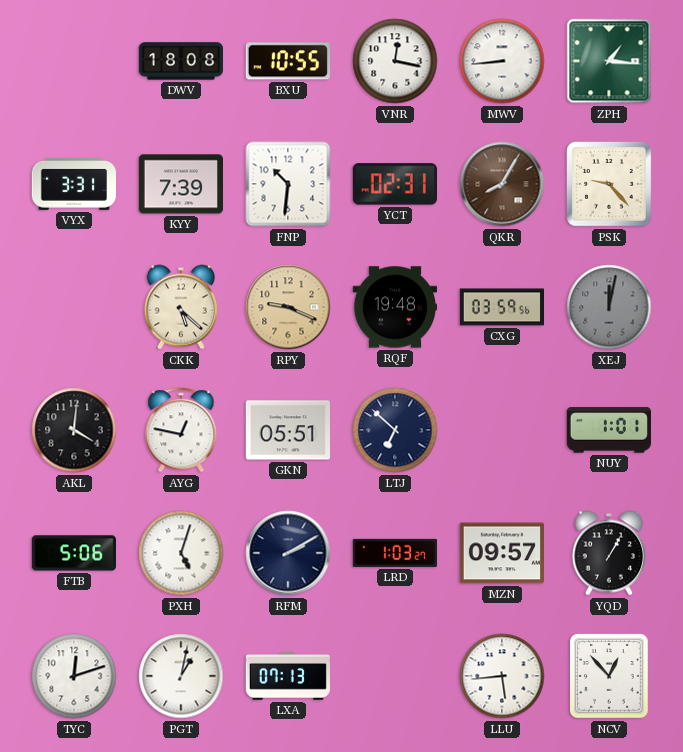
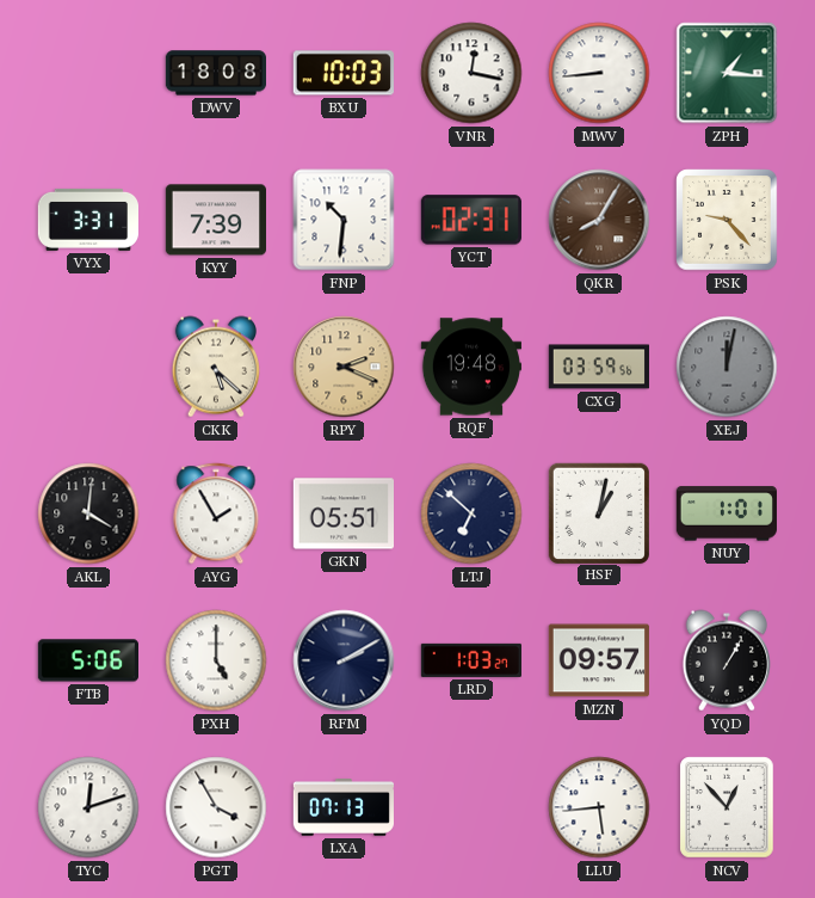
BXU: 10:55 -> 10:03
RPY: 9:19 -> 2:19
AYG: 12:47 -> 1:55
HSF: none -> 1:02
PXH: 5:03 -> 5:00
PGT: 1:02 -> 3:55
